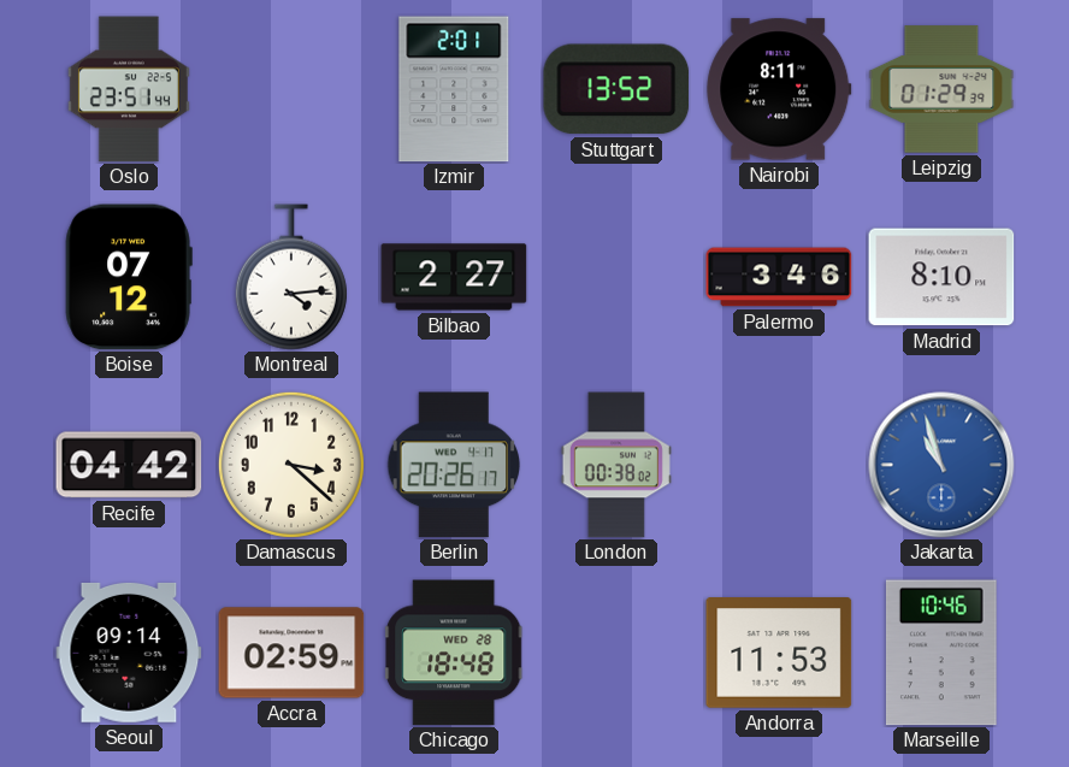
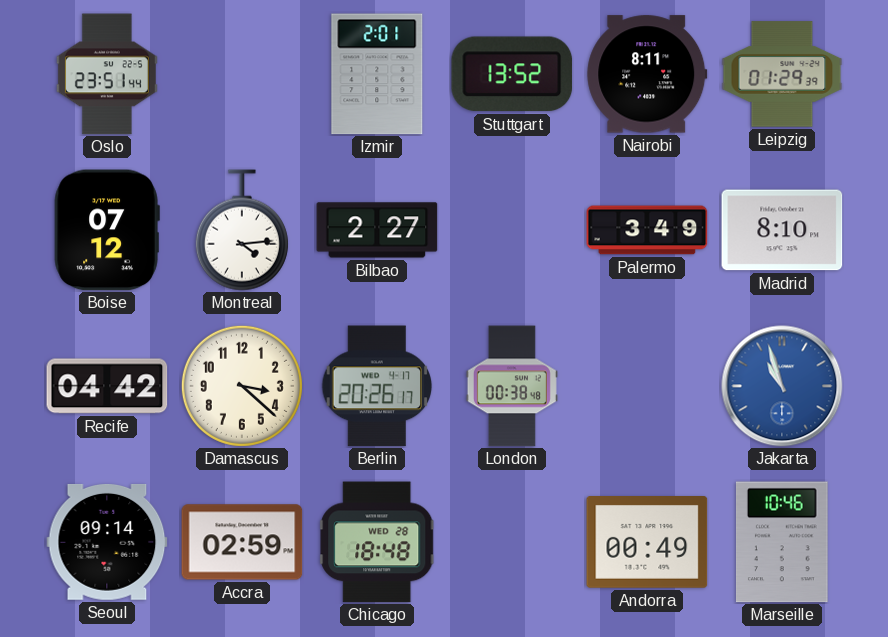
Palermo: 3:46 -> 3:49
London: 00:38:02 -> 00:38:48
Andorra: 11:53 -> 00:49
